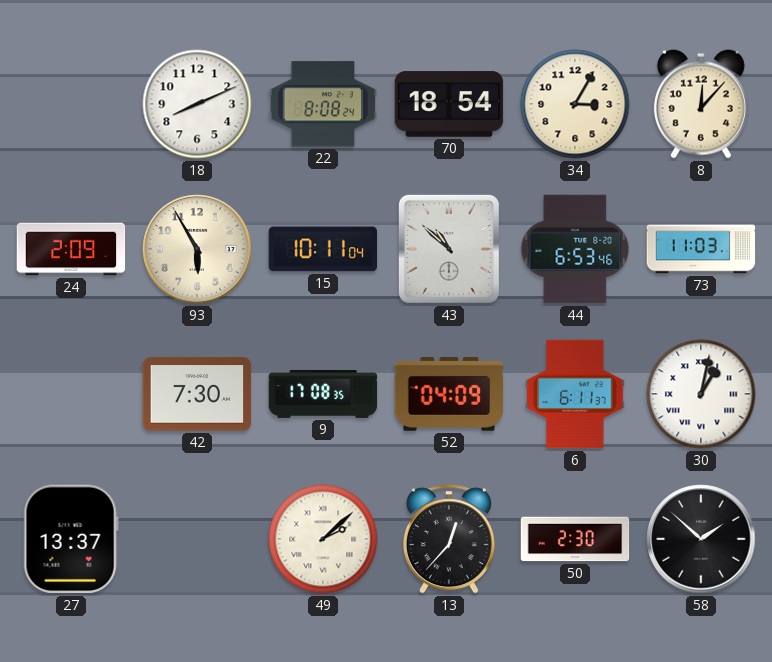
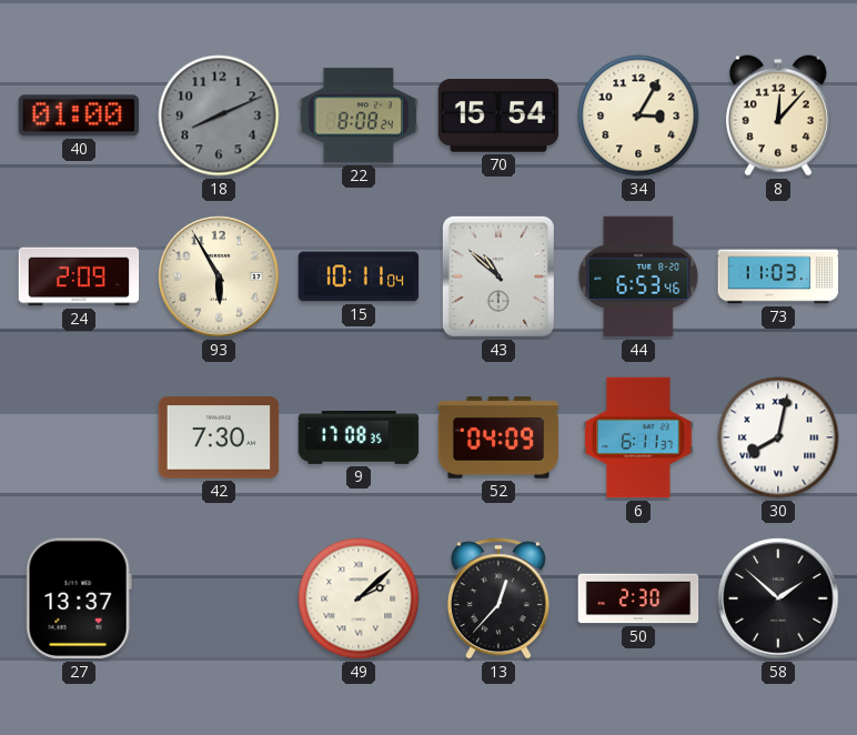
40: none -> 01:00
18 dial: white -> grey
70: 18:54 -> 15:54
30: 1:02 -> 8:02
